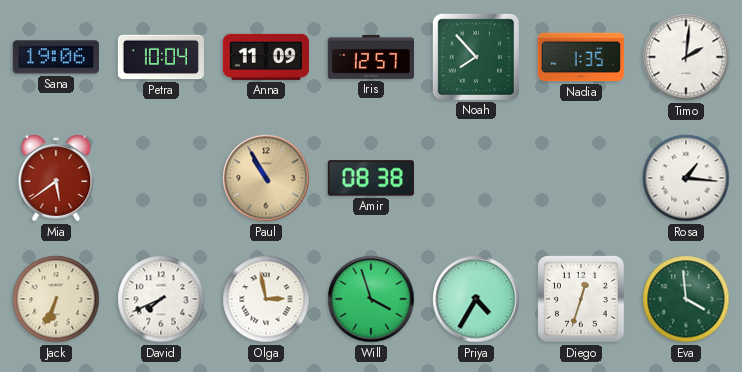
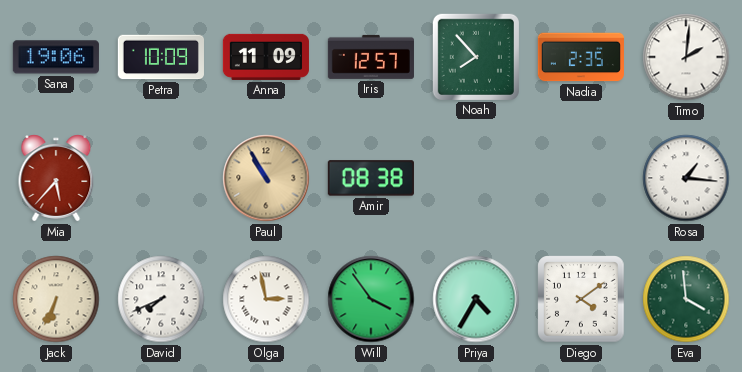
Petra: 10:04 -> 10:09
Nadia: 1:35 -> 2:35
Mia: 5:39 -> 5:37
Will: 3:57 -> 3:54
Diego: 12:33 -> 4:09
